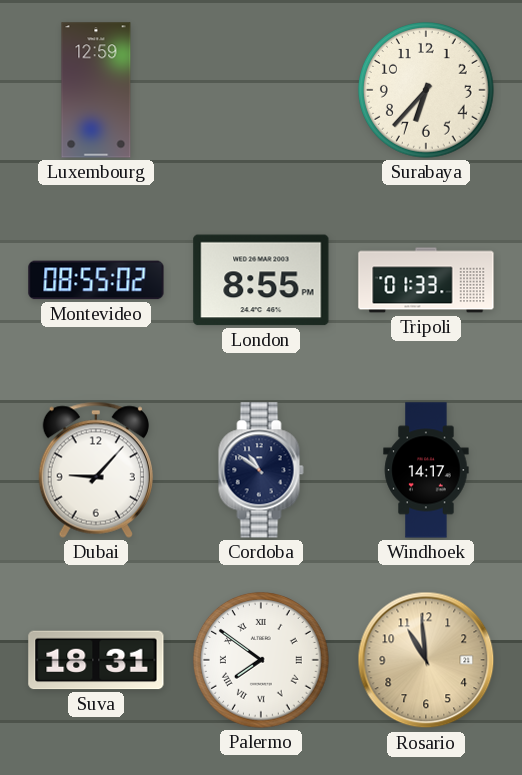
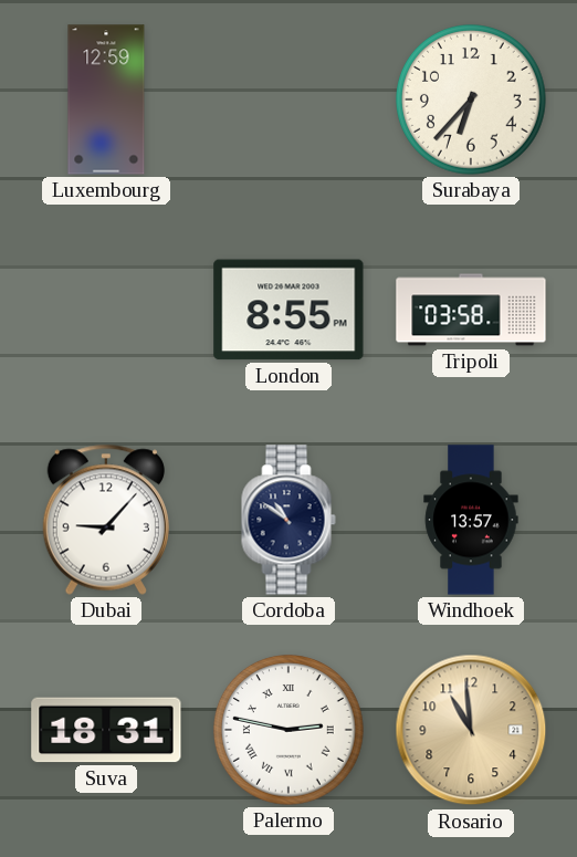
Montevideo: 08:55 -> none
Tripoli: 01:33 -> 03:58
Windhoek: 14:17 -> 13:57
Palermo: 7:51 -> 2:47
